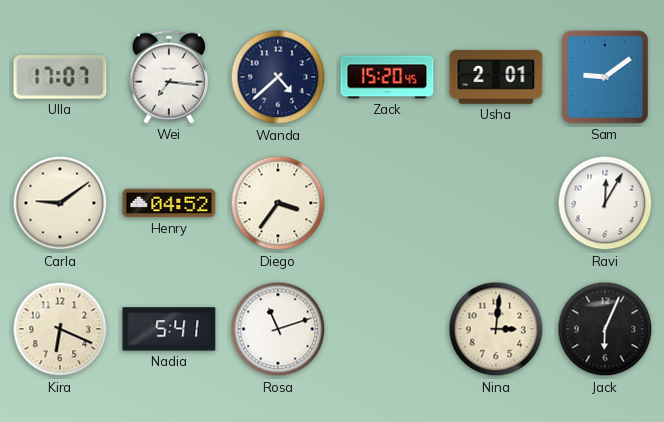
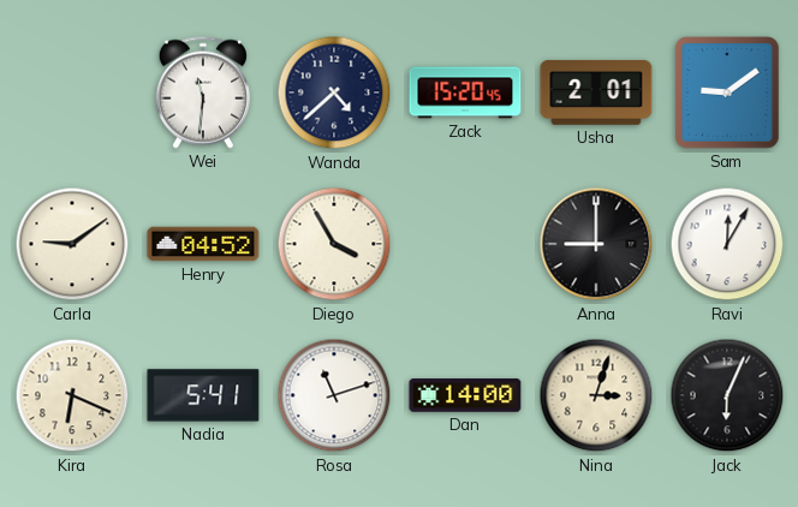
Ulla: 17:07 -> none
Wei: 7:16 -> 11:31
Diego: 3:36 -> 3:55
Anna: none -> 9:00
Dan: none -> 14:00
Nina: 3:01 -> 3:03
